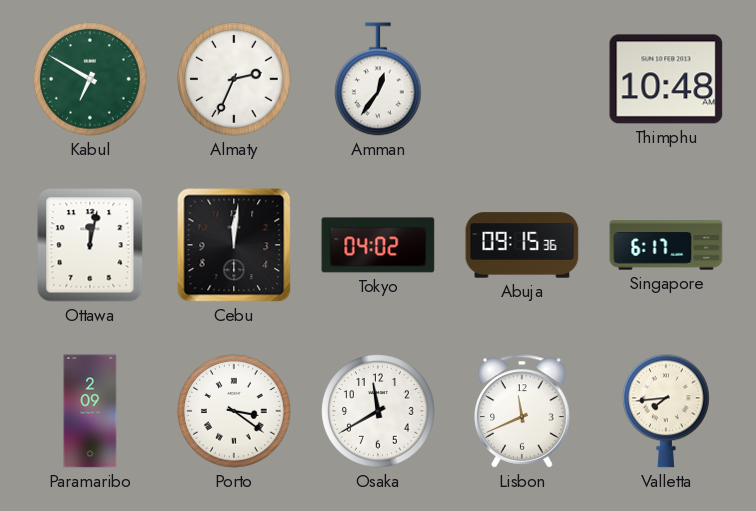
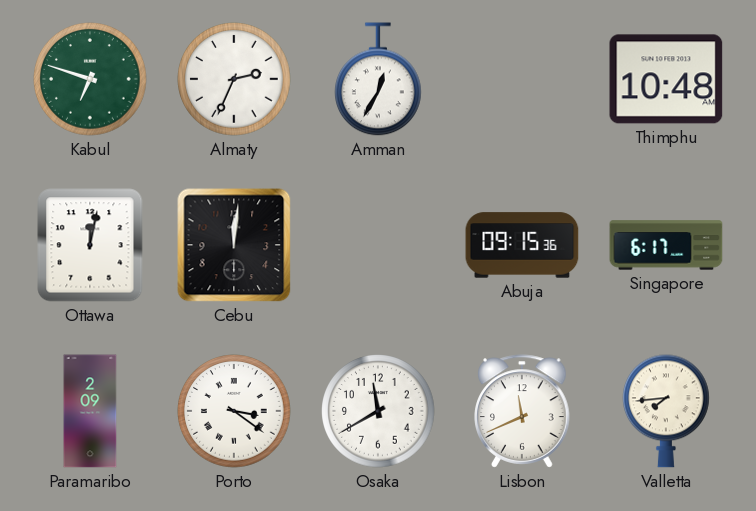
Kabul: 6:50 -> 6:48
Amman: 12:36 -> 12:35
Tokyo: 04:02 -> none
